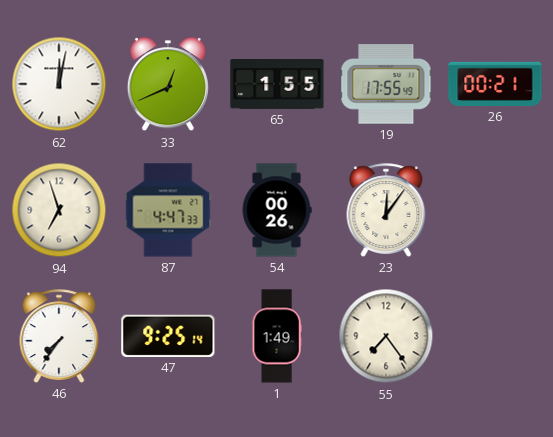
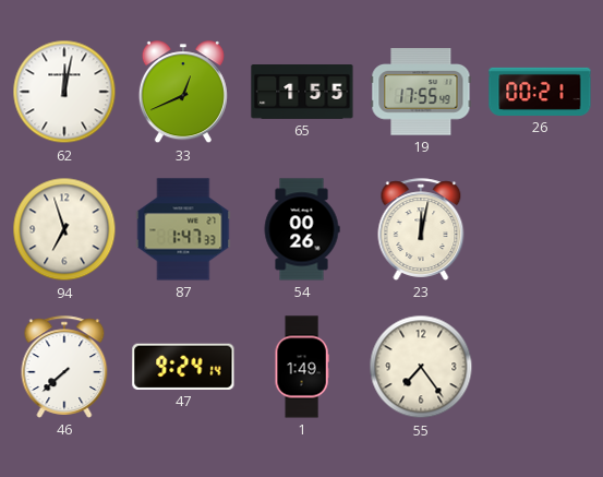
87: 4:47 -> 1:47
23: 12:06 -> 12:02
46: 7:36 -> 7:38
47: 9:25 -> 9:24
